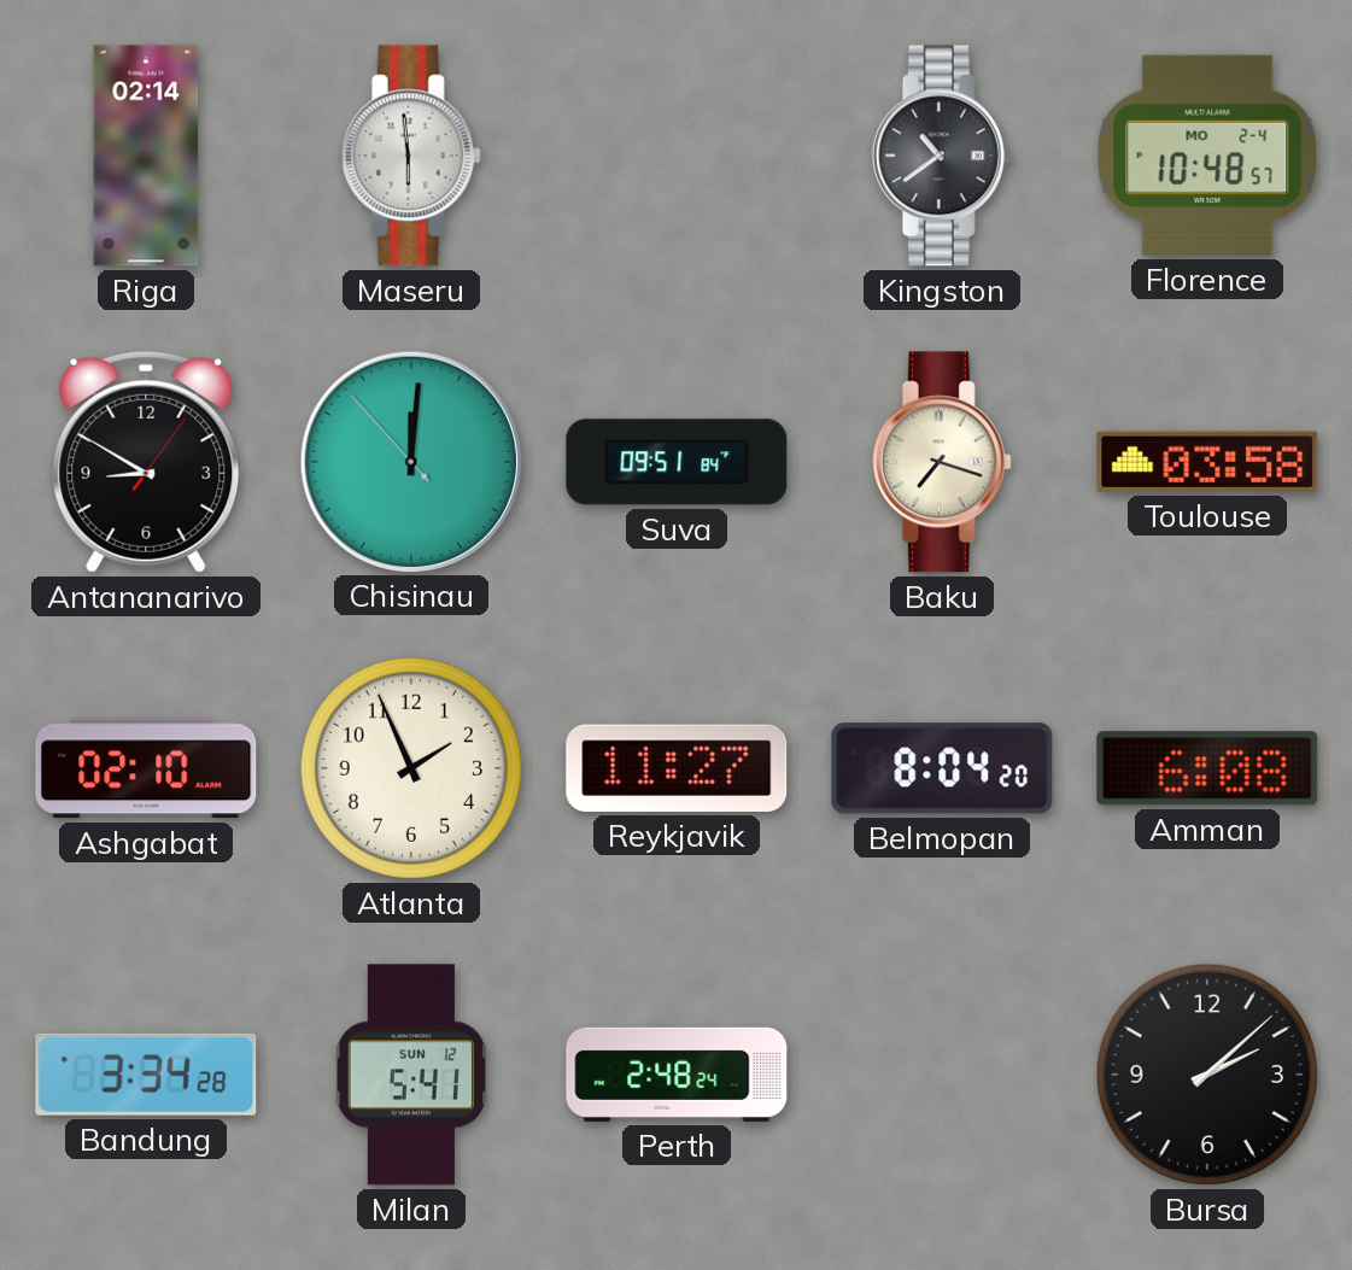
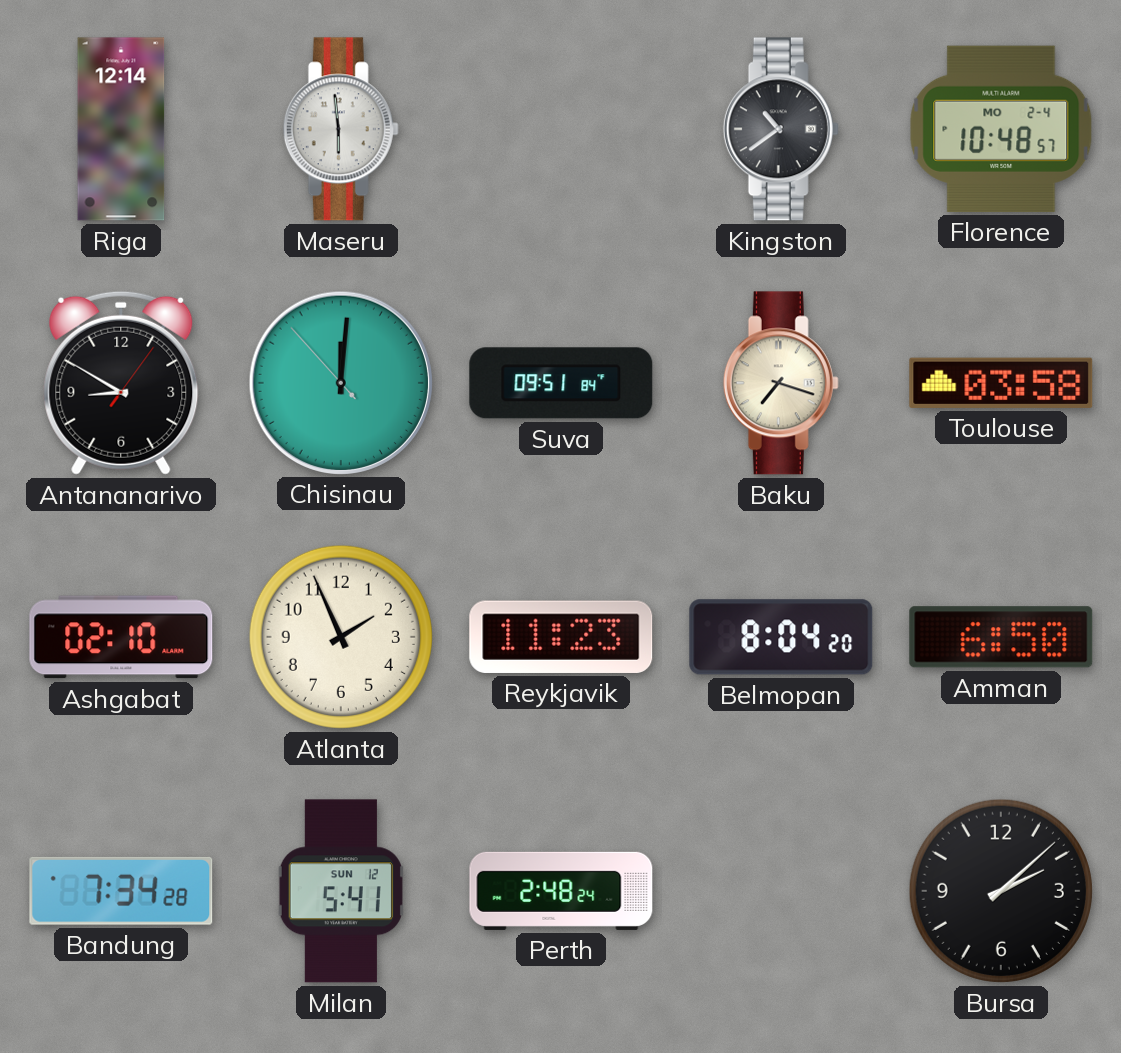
Riga: 02:14 -> 12:14
Reykjavik: 11:27 -> 11:23
Amman: 6:08 -> 6:50
Bandung: 3:34 -> 7:34
